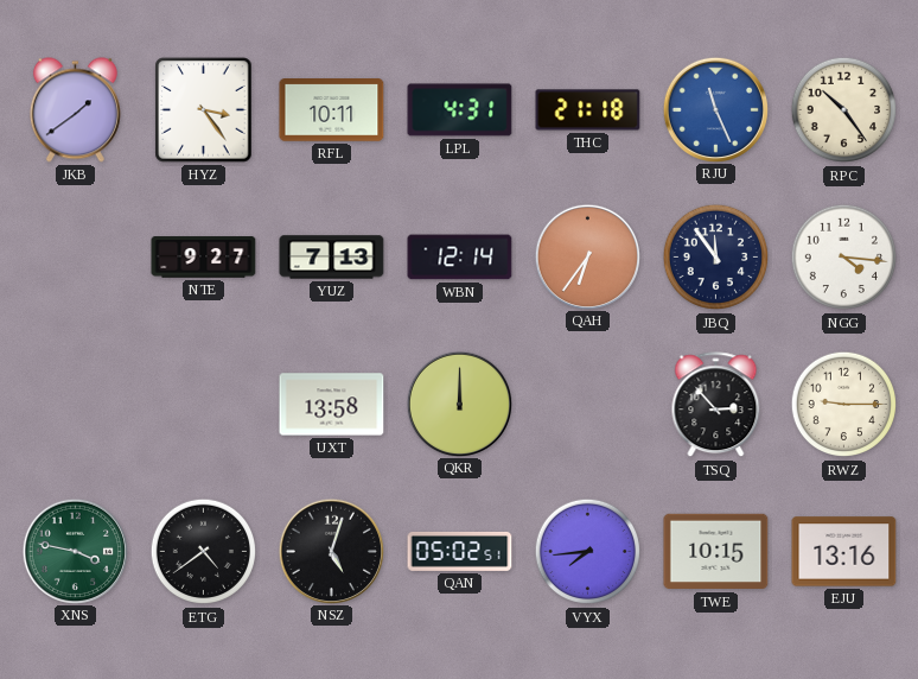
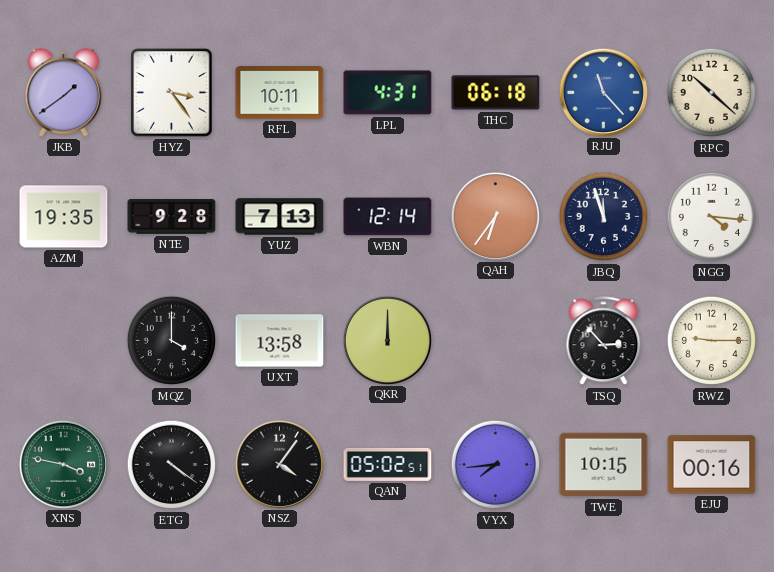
THC: 21:18 -> 06:18
RJU: 11:26 -> 11:23
RPC: 10:24 -> 10:22
AZM: none -> 19:35
NTE: 9:27 -> 9:28
JBQ: 11:54 -> 11:57
MQZ: none -> 4:00
ETG: 4:39 -> 4:21
NSZ: 5:03 -> 4:06
EJU: 13:16 -> 00:16
